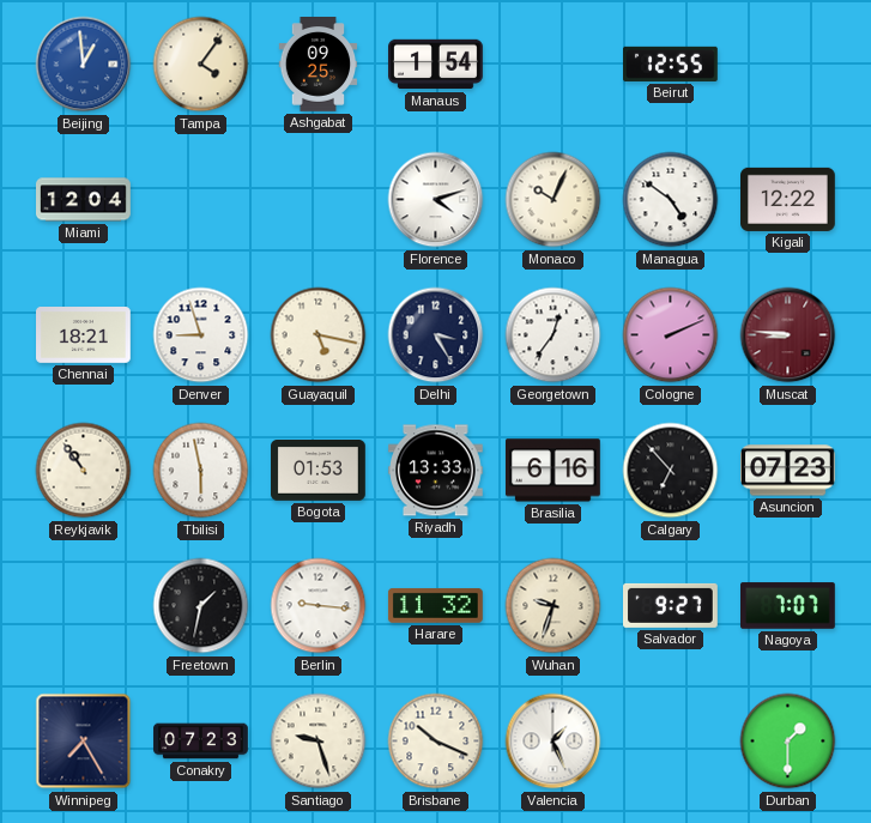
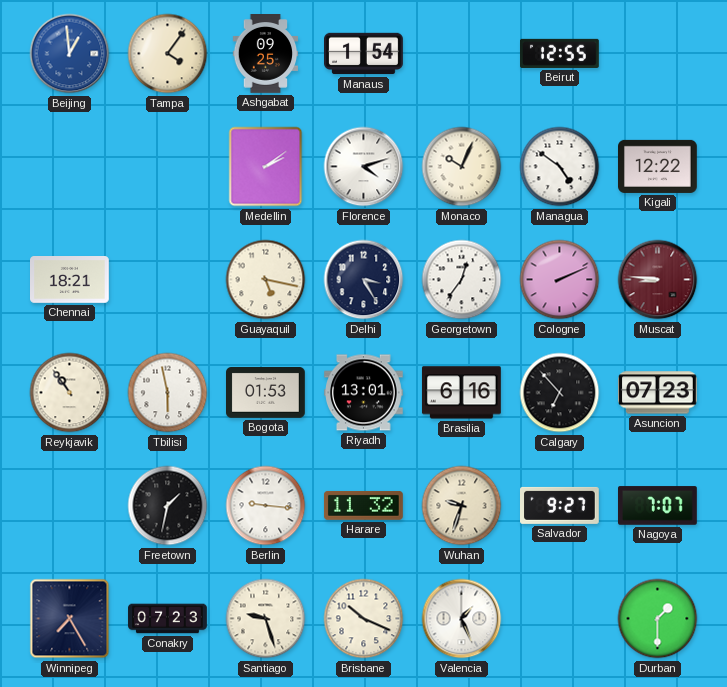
Miami: 12:04 -> none
Medellin: none -> 2:09
Denver: 8:57 -> none
Riyadh: 13:33 -> 13:01
